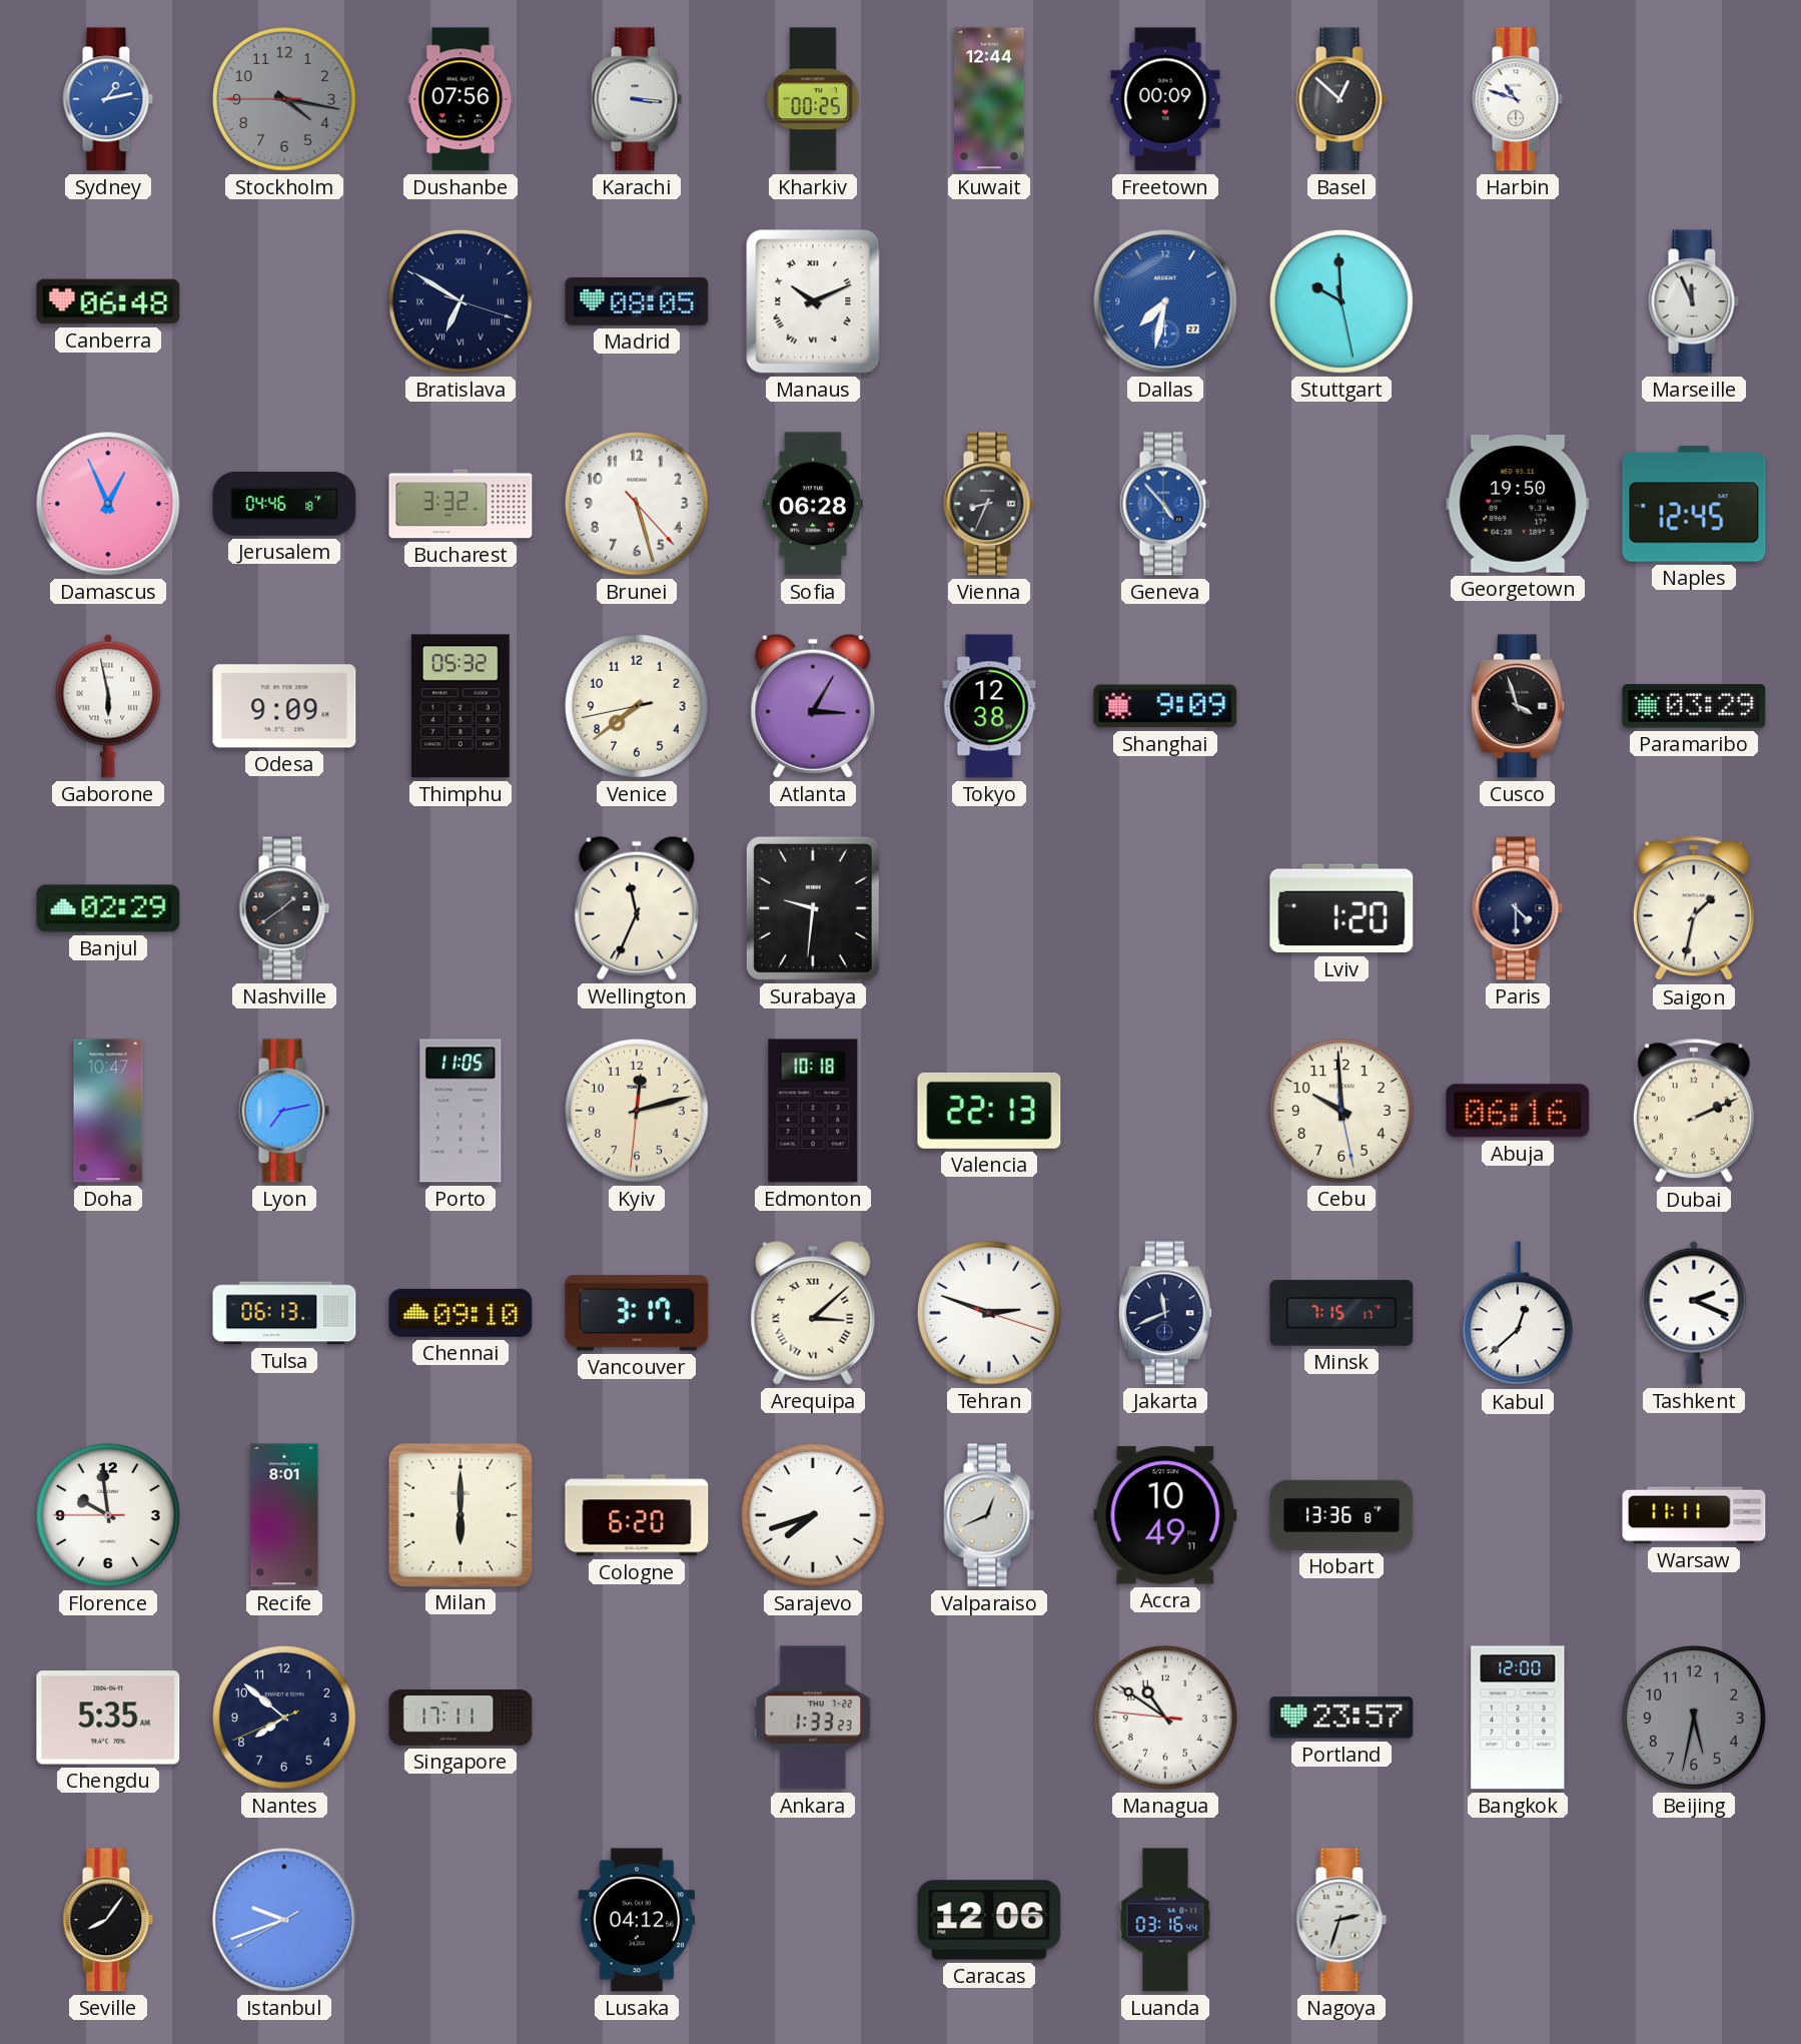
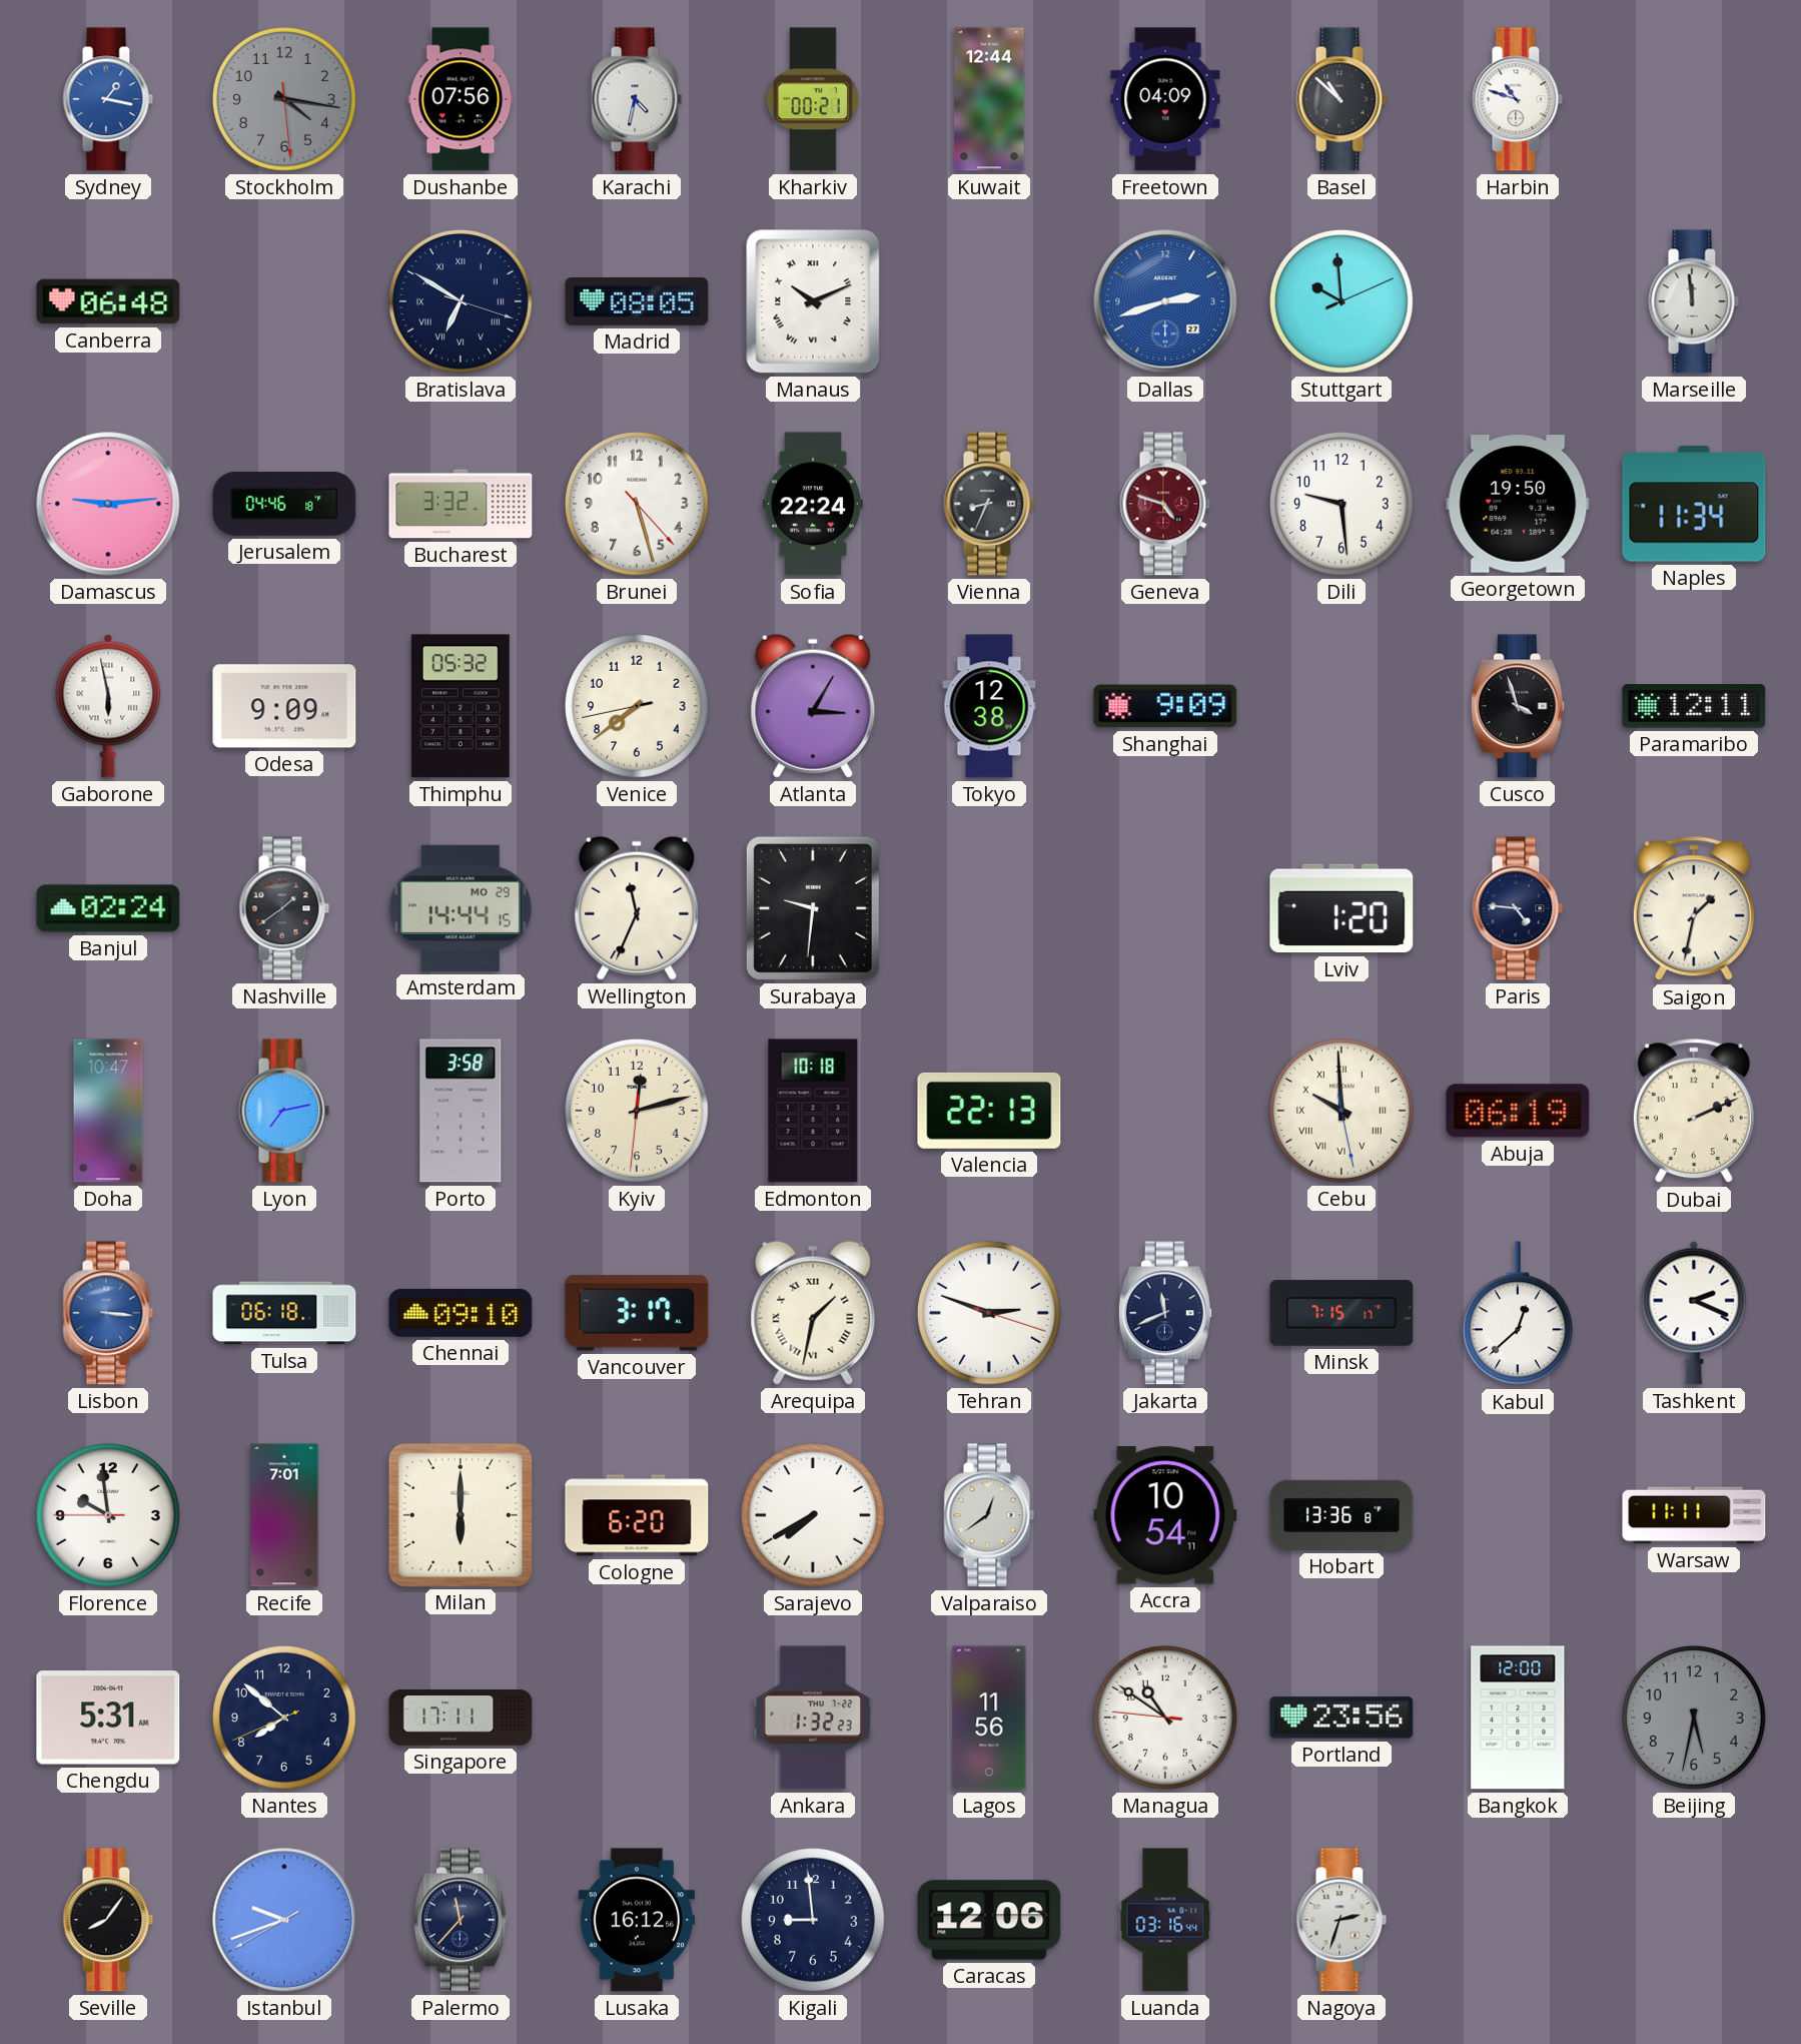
Sydney: 1:13 -> 1:17
Stockholm: 4:16:45 -> 4:16:29
Karachi: 3:16 -> 4:32
Kharkiv: 00:25 -> 00:21
Freetown: 00:09 -> 04:09
Basel: 12:52 -> 10:52
Dallas: 7:32 -> 2:42
Stuttgart: 9:59:28 -> 9:59:11
Marseille: 11:56 -> 11:59
Damascus: 12:56 -> 9:14
Sofia: 06:28 -> 22:24
Geneva: 4:53 -> 4:48
Geneva dial: blue -> burgundy
Dili: none -> 9:29
Naples: 12:45 -> 11:34
Paramaribo: 03:29 -> 12:11
Banjul: 02:29 -> 02:24
Amsterdam: none -> 14:44
Paris: 4:30 -> 4:46
Porto: 11:05 -> 3:58
Cebu numerals: Arabic -> Roman
Abuja: 06:16 -> 06:19
Lisbon: none -> 3:16
Tulsa: 06:13 -> 06:18
Arequipa: 3:08 -> 1:32
Recife: 8:01 -> 7:01
Sarajevo: 7:42 -> 7:40
Valparaiso: 12:41 -> 12:39
Accra: 10:49 -> 10:54
Chengdu: 5:35 -> 5:31
Ankara: 1:33 -> 1:32
Lagos: none -> 11:56
Portland: 23:57 -> 23:56
Palermo: none -> 11:37
Lusaka: 04:12 -> 16:12
Kigali: none -> 8:59
